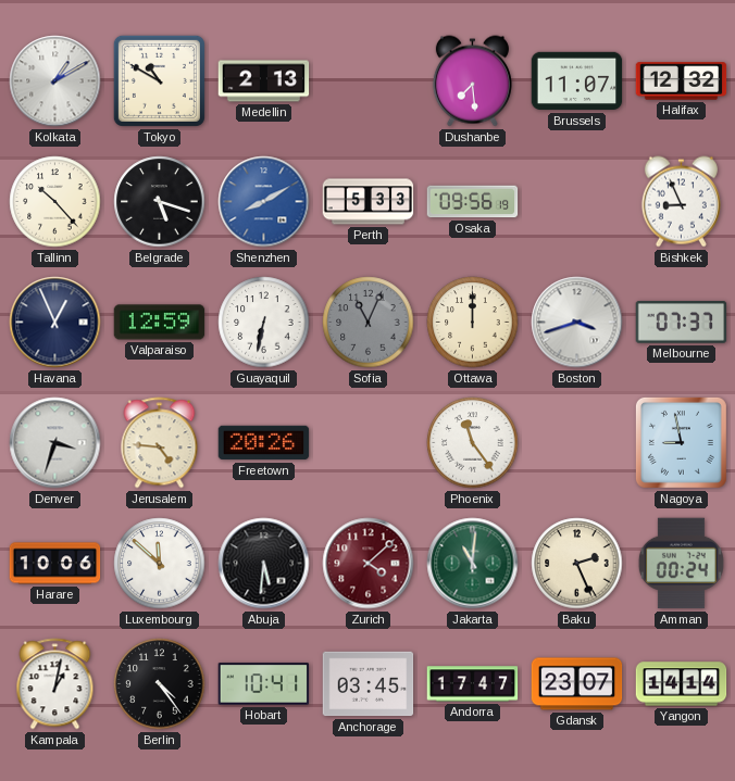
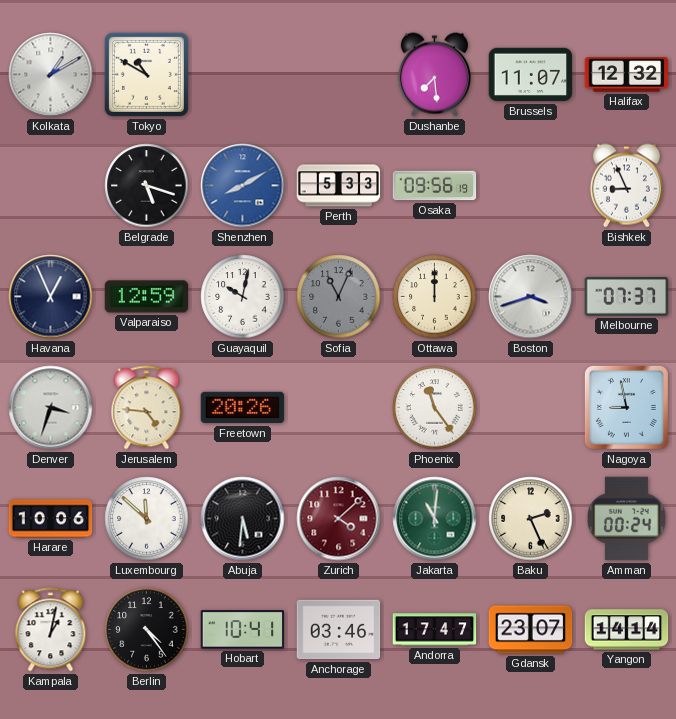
Medellin: 2:13 -> none
Tallinn: 10:23 -> none
Guayaquil: 6:32 -> 10:02
Anchorage: 03:45 -> 03:46
